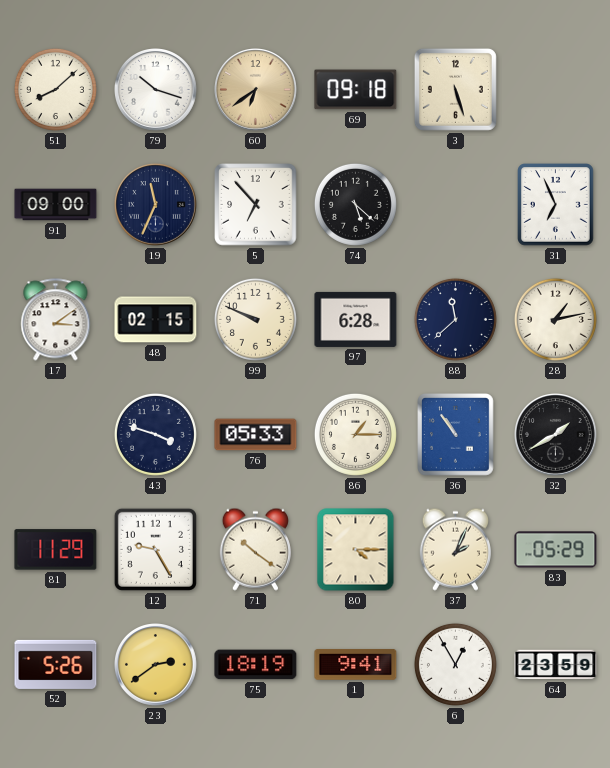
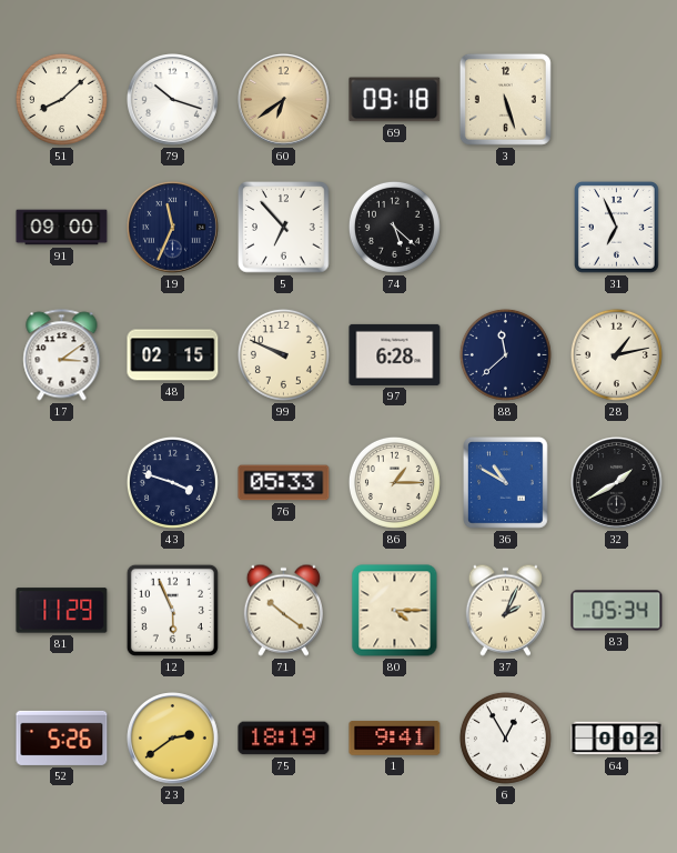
36: 10:54 -> 10:50
12: 9:25 -> 5:56
83: 05:29 -> 05:34
64: 23:59 -> 0:02
